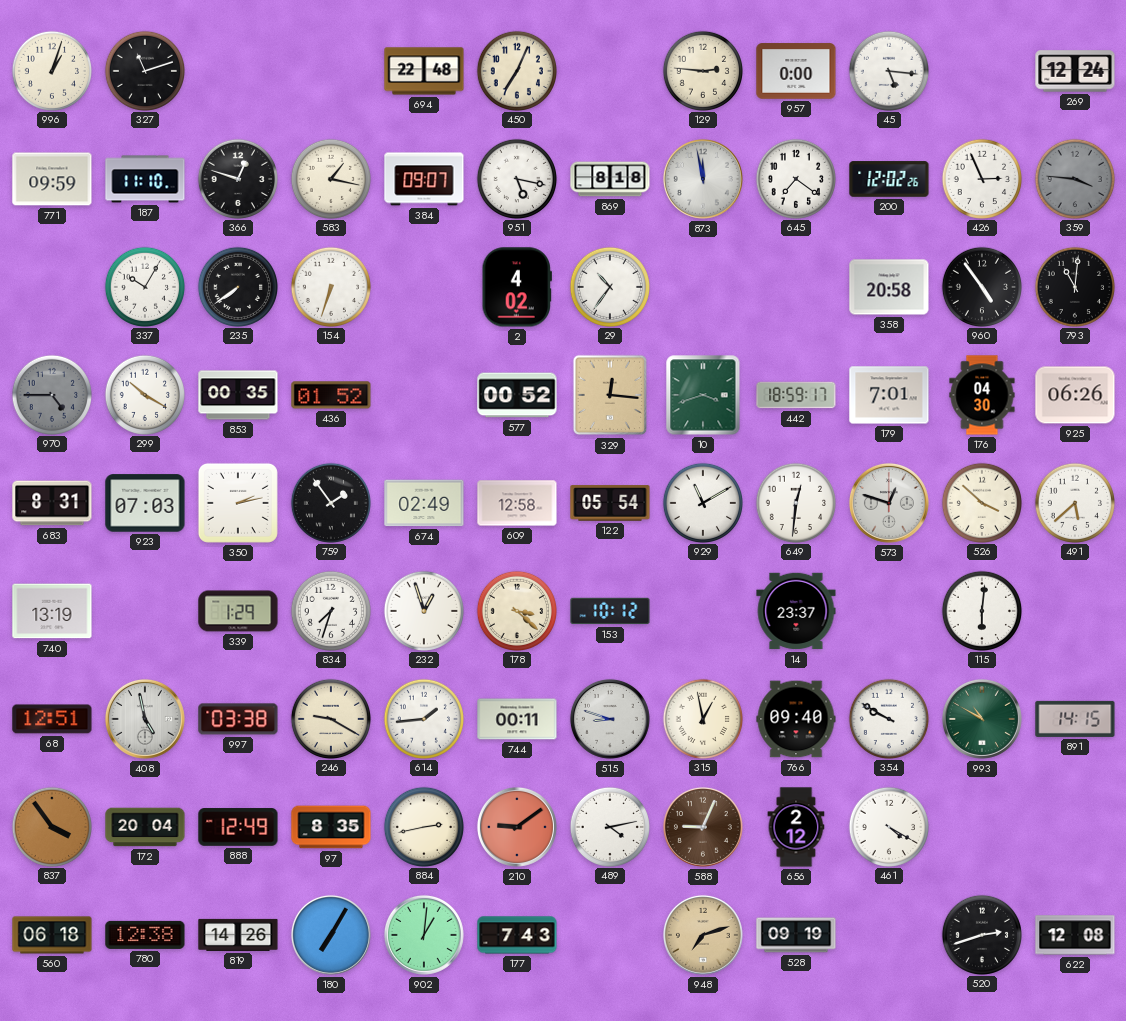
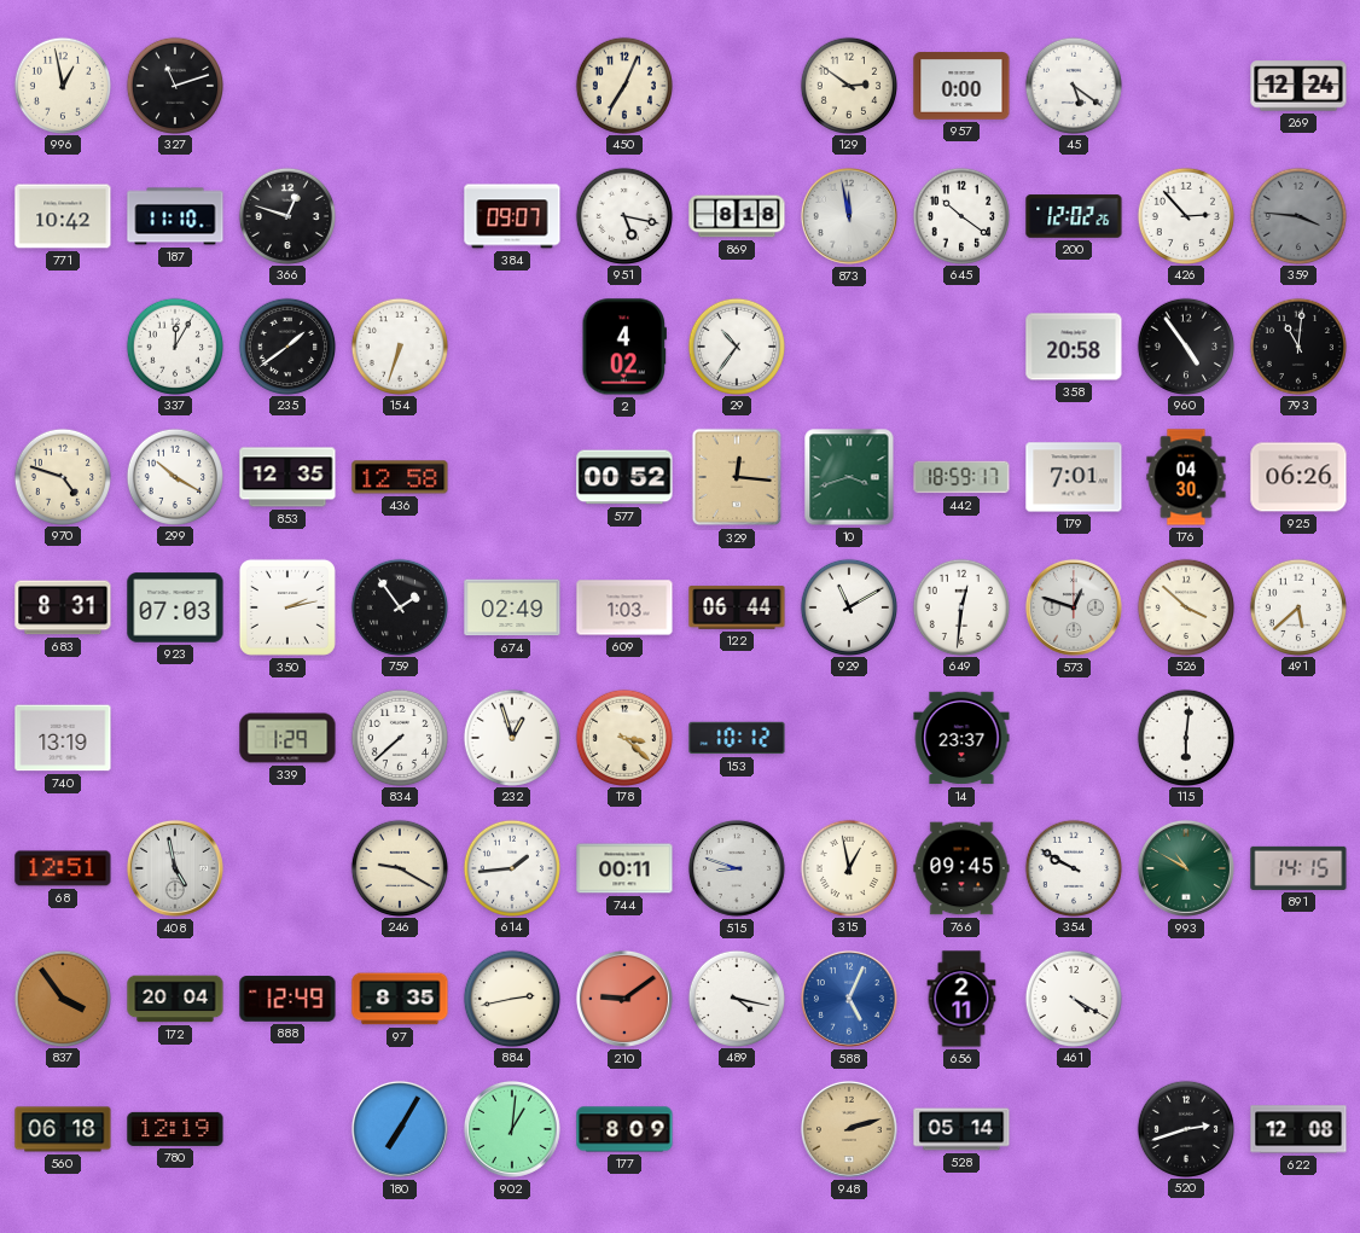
996: 1:03 -> 12:58
694: 22:48 -> none
129: 2:46 -> 2:51
45: 5:16 -> 5:21
771: 09:59 -> 10:42
583: 1:17 -> none
645: 7:21 -> 10:21
426: 2:56 -> 2:53
337: 10:05 -> 12:05
235: 7:39 -> 1:39
970: 4:45 -> 4:48
970 dial: grey -> cream
853: 00:35 -> 12:35
436: 01:52 -> 12:58
609: 12:58 -> 1:03
122: 05:54 -> 06:44
834: 7:33 -> 7:38
997: 03:38 -> none
766: 09:40 -> 09:45
489: 4:13 -> 4:17
588: 9:04 -> 5:04
588 dial: brown -> blue
656: 2:12 -> 2:11
780: 12:38 -> 12:19
819: 14:26 -> none
177: 7:43 -> 8:09
948: 7:12 -> 2:12
528: 09:19 -> 05:14
